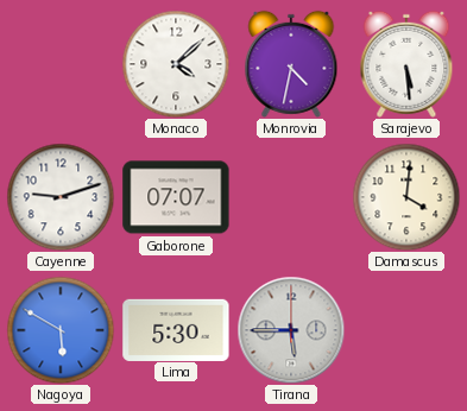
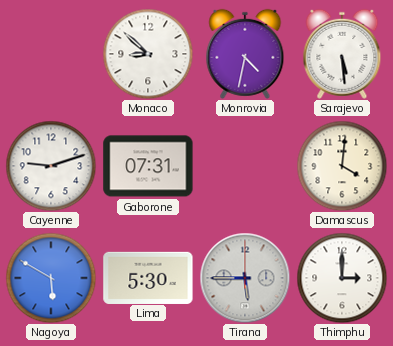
Monaco: 4:08 -> 8:52
Gaborone: 07:07 -> 07:31
Thimphu: none -> 3:00
